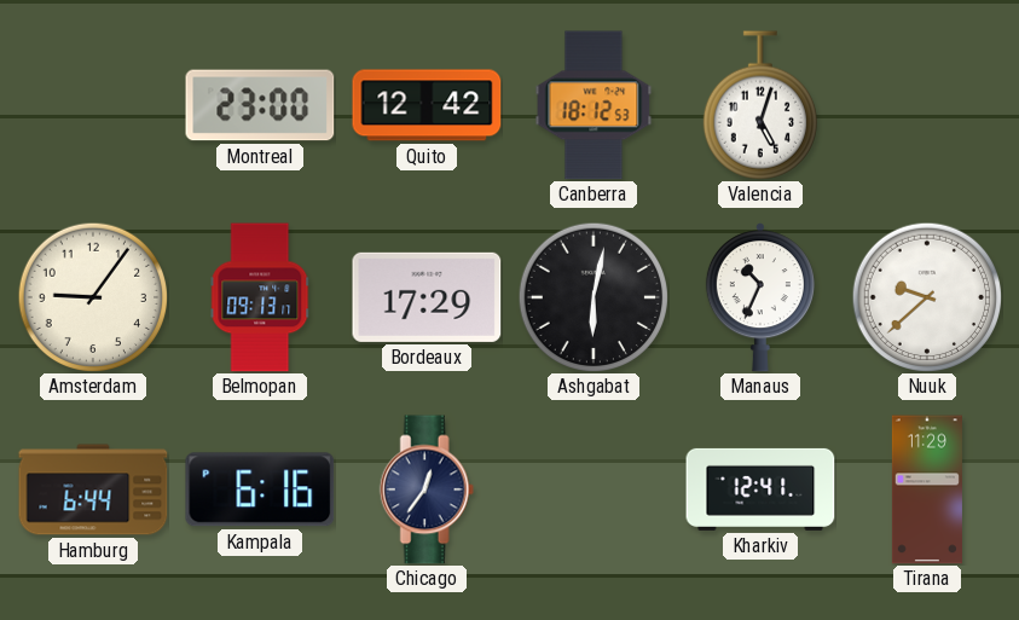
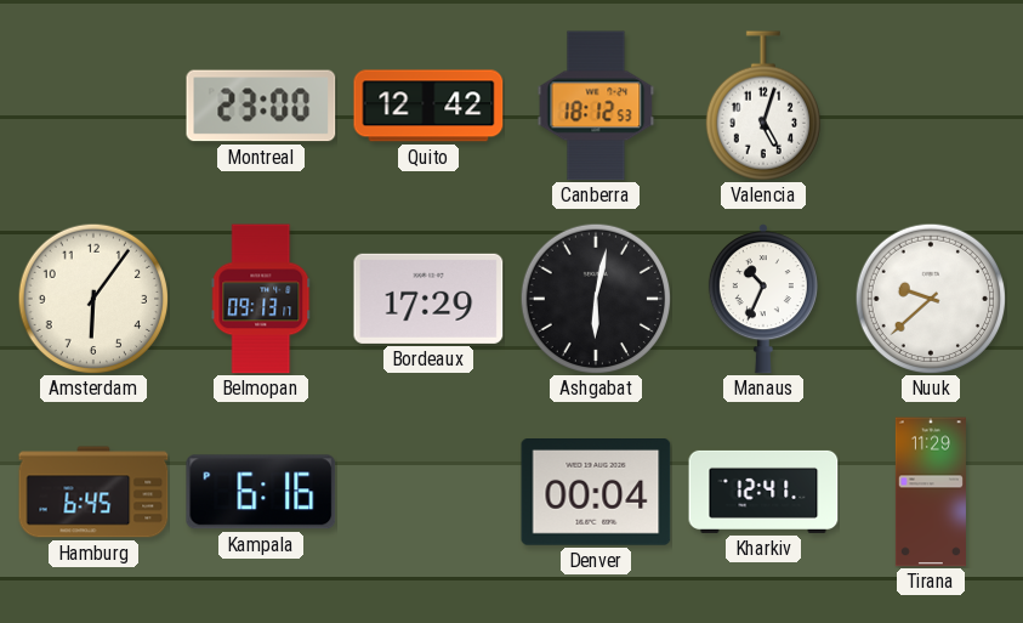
Amsterdam: 9:06 -> 6:06
Hamburg: 6:44 -> 6:45
Chicago: 12:36 -> none
Denver: none -> 00:04
